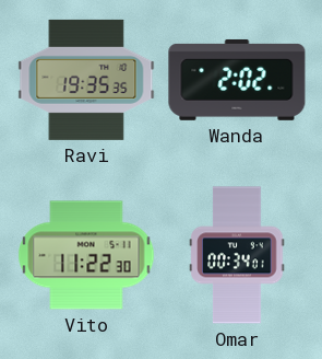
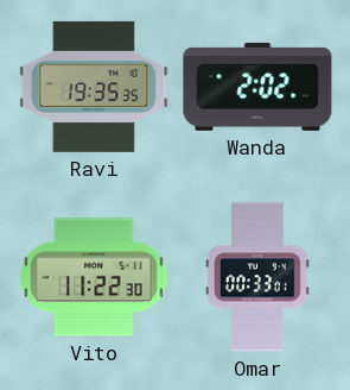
Omar: 00:34 -> 00:33
